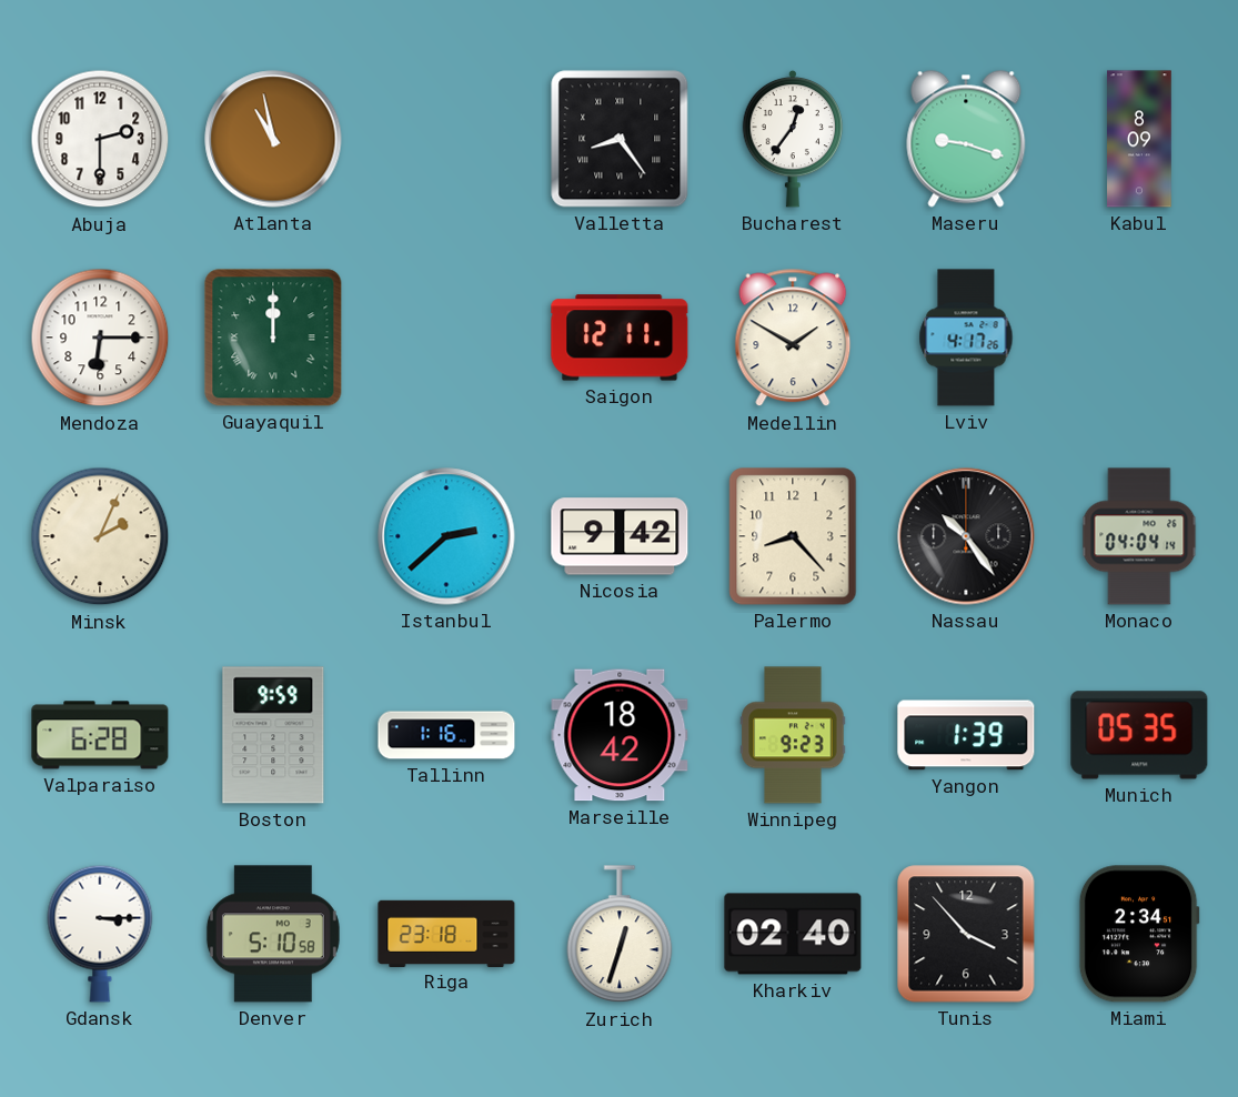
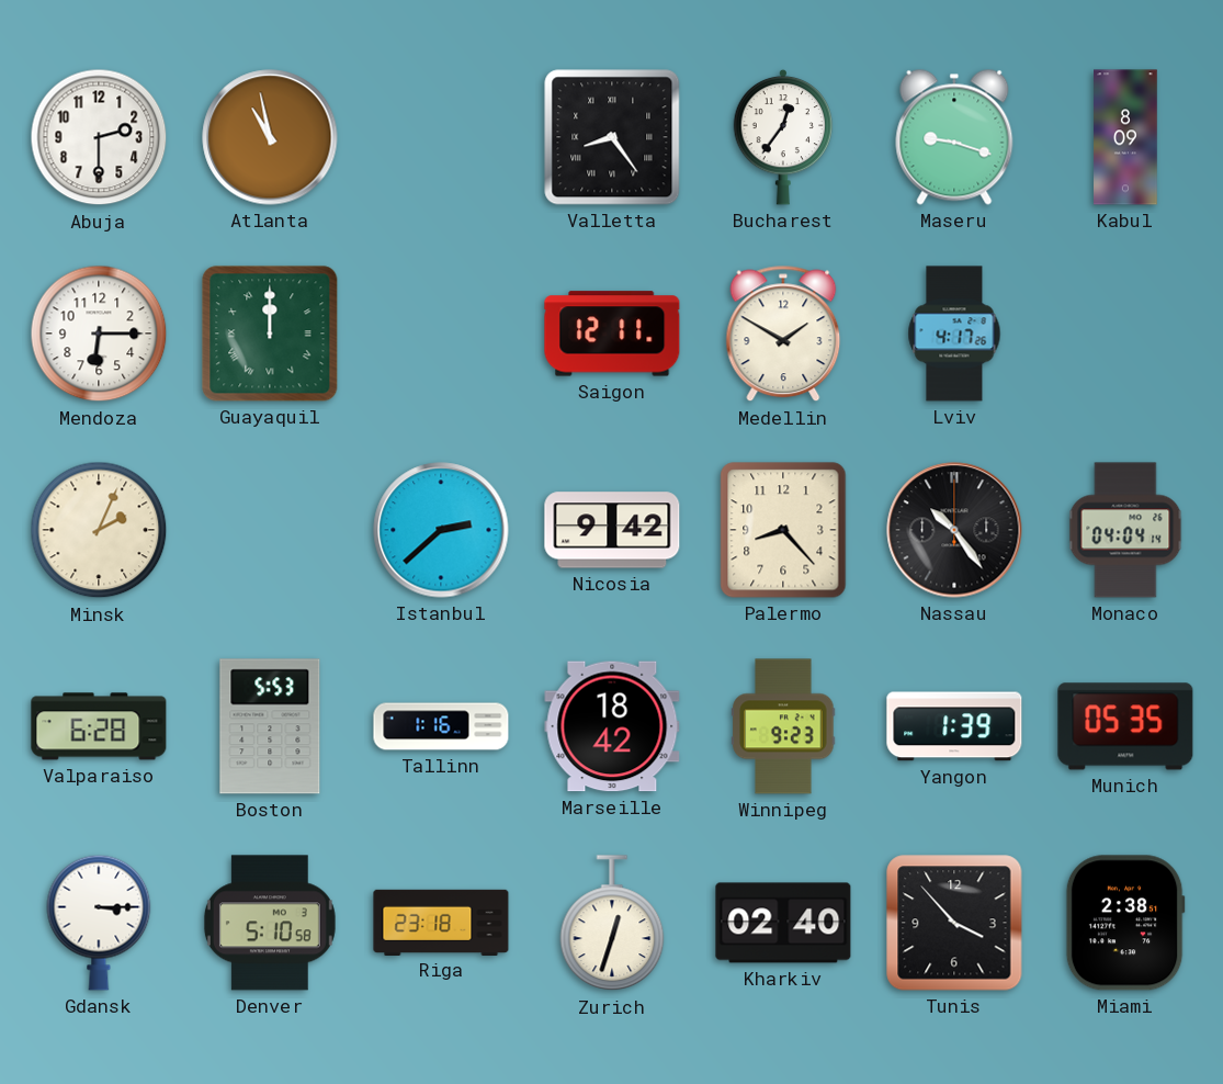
Boston: 9:59 -> 5:53
Miami: 2:34 -> 2:38
